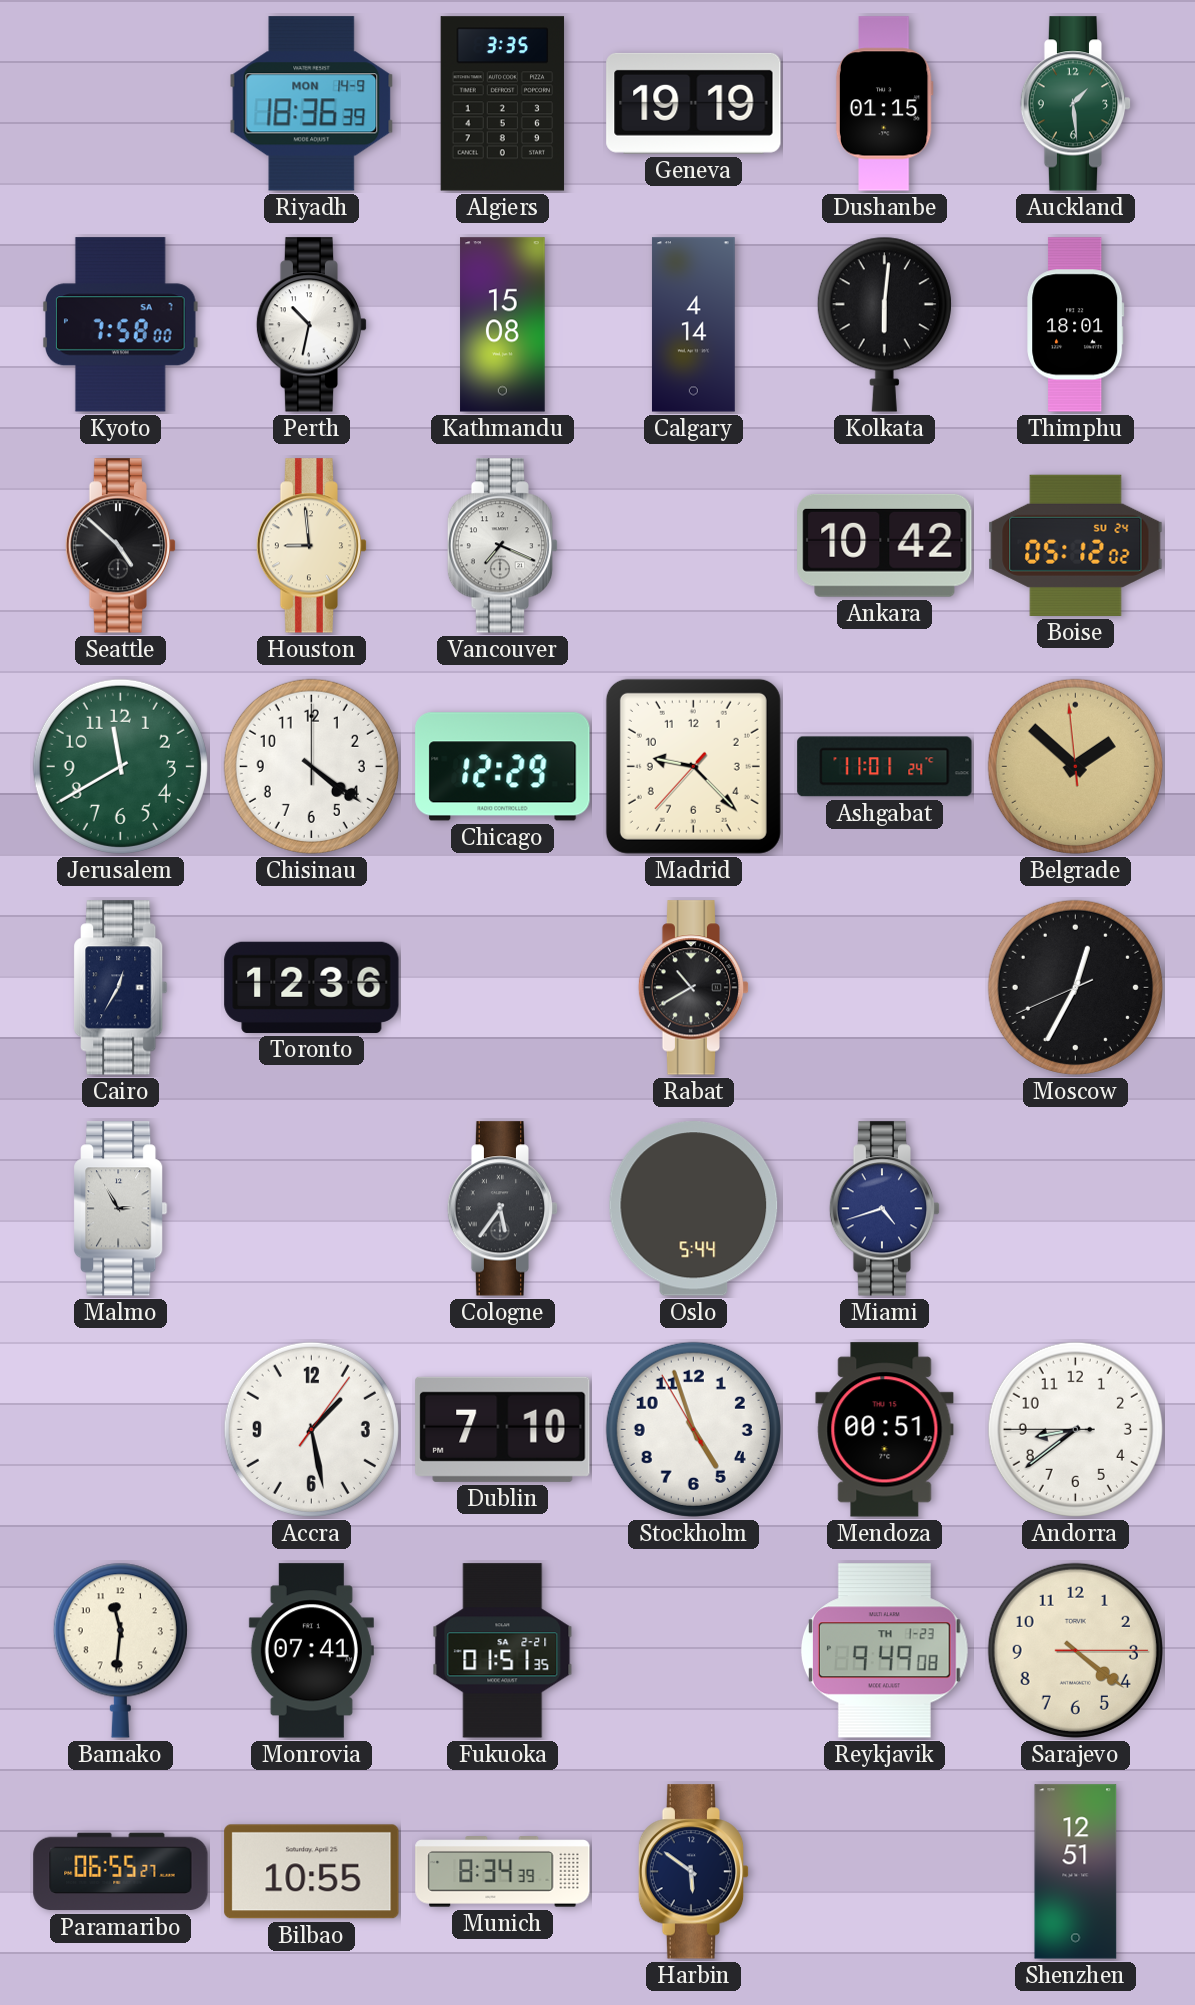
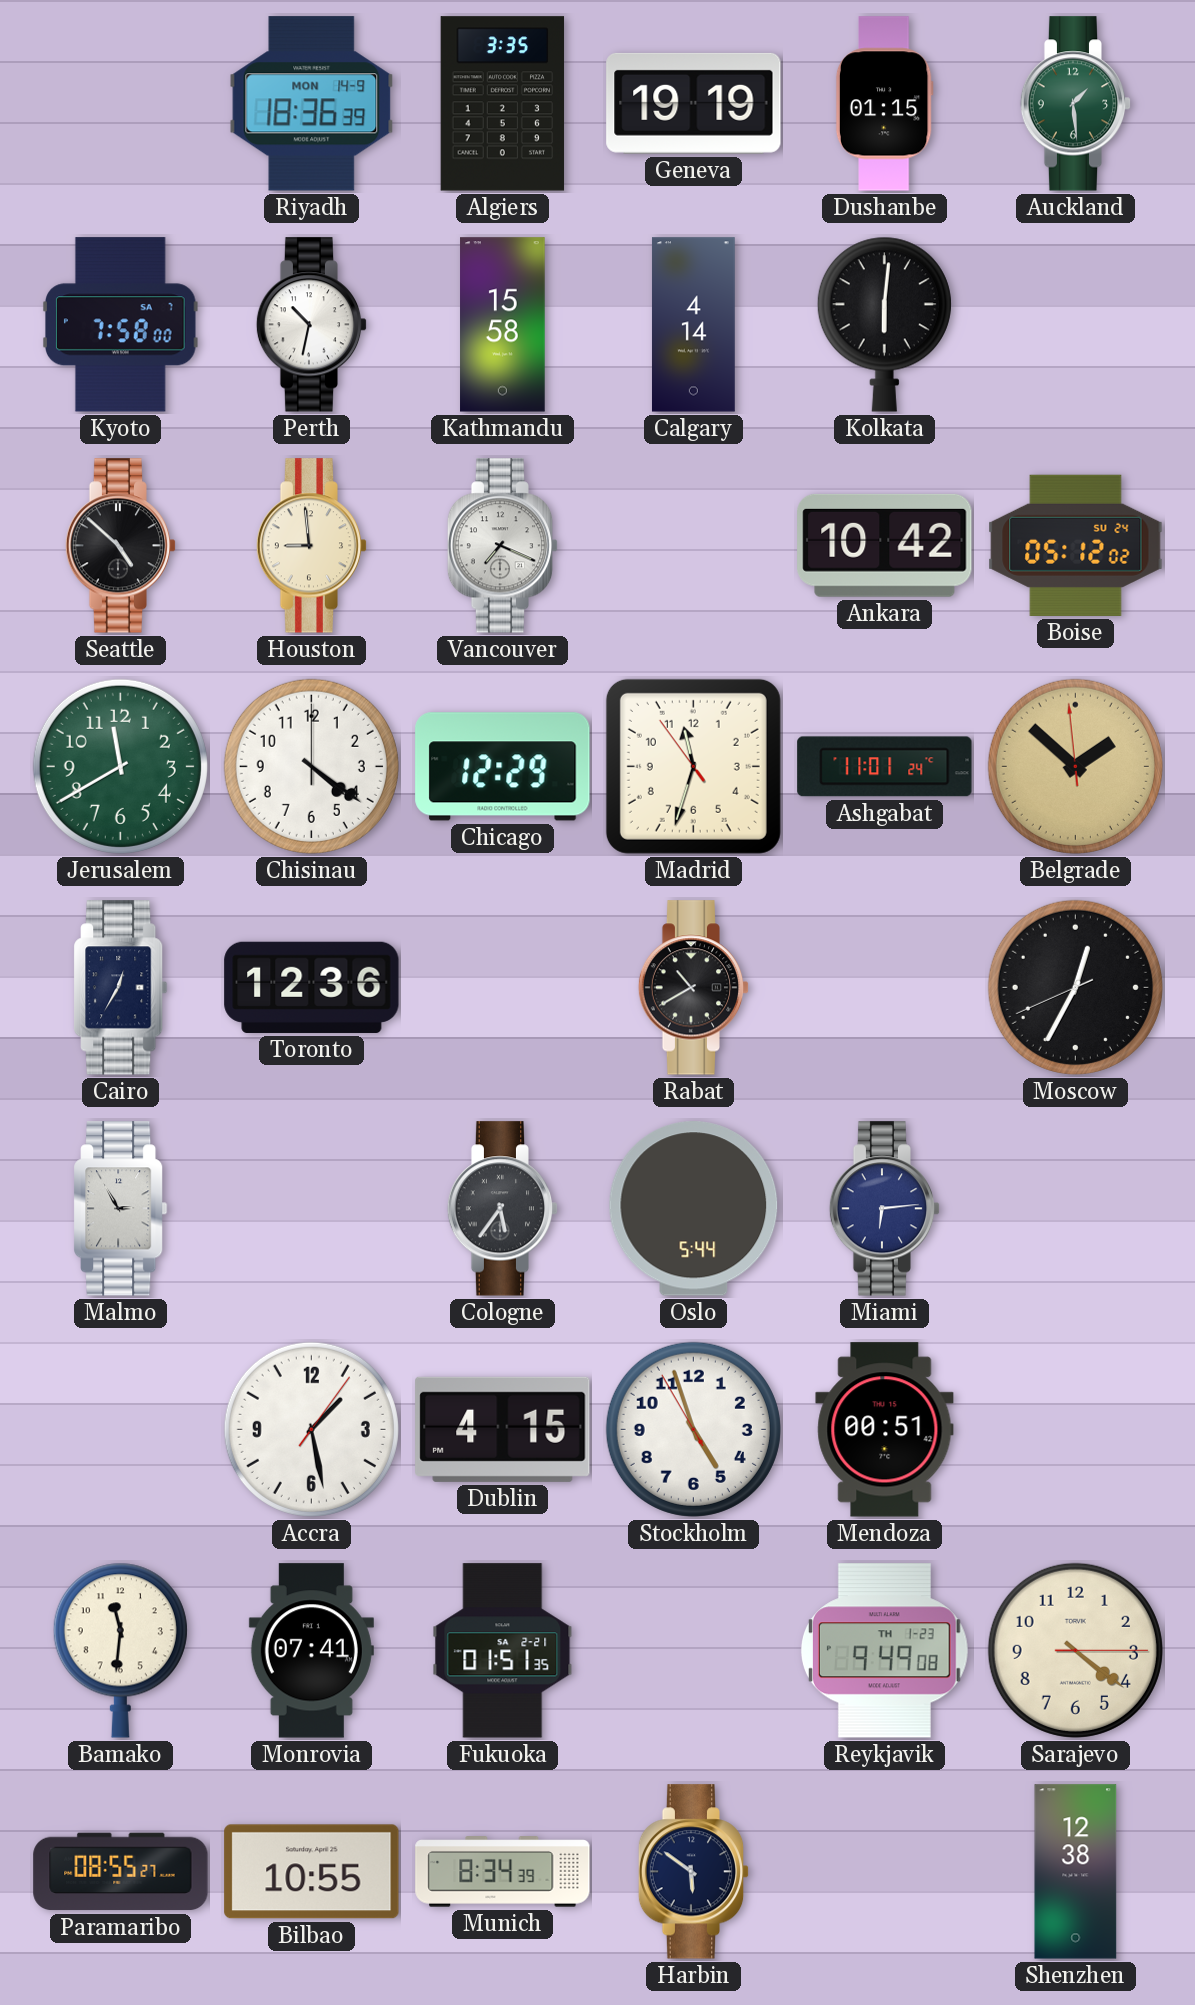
Kathmandu: 15:08 -> 15:58
Thimphu: 18:01 -> none
Madrid: 9:22 -> 11:32
Miami: 4:42 -> 6:14
Dublin: 7:10 -> 4:15
Andorra: 8:38 -> none
Paramaribo: 06:55 -> 08:55
Shenzhen: 12:51 -> 12:38
